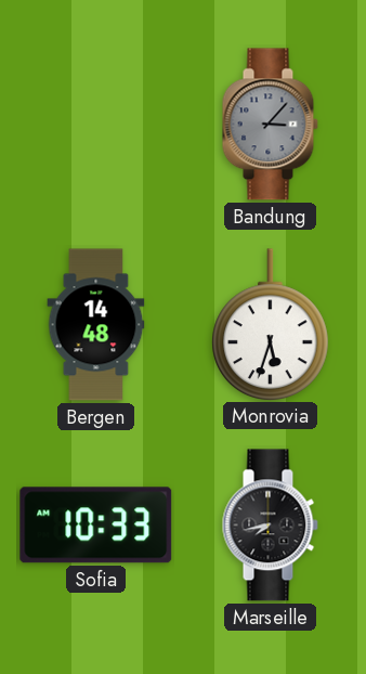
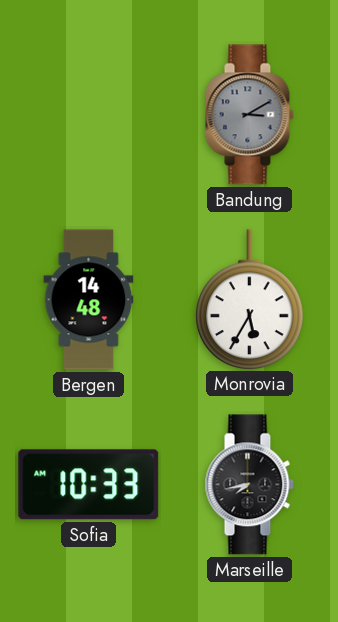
Bandung: 3:07 -> 3:10
Monrovia: 5:33 -> 5:35
